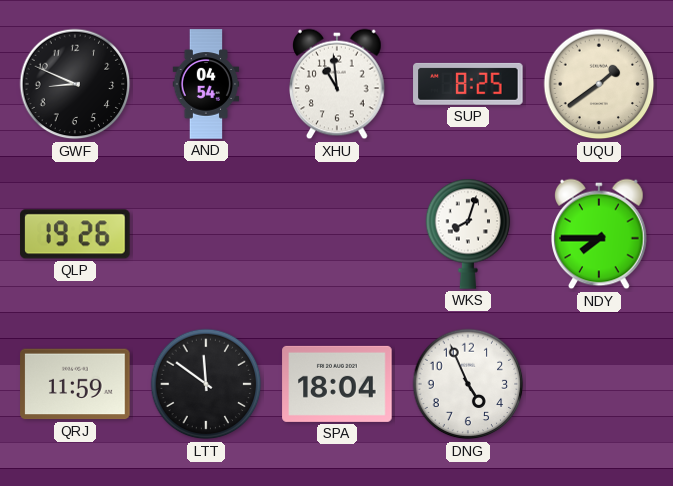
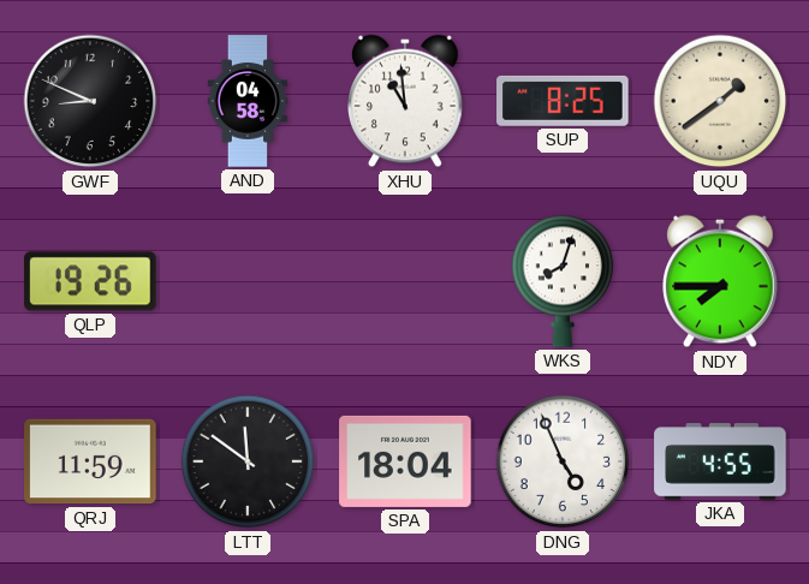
AND: 04:54 -> 04:58
JKA: none -> 4:55
